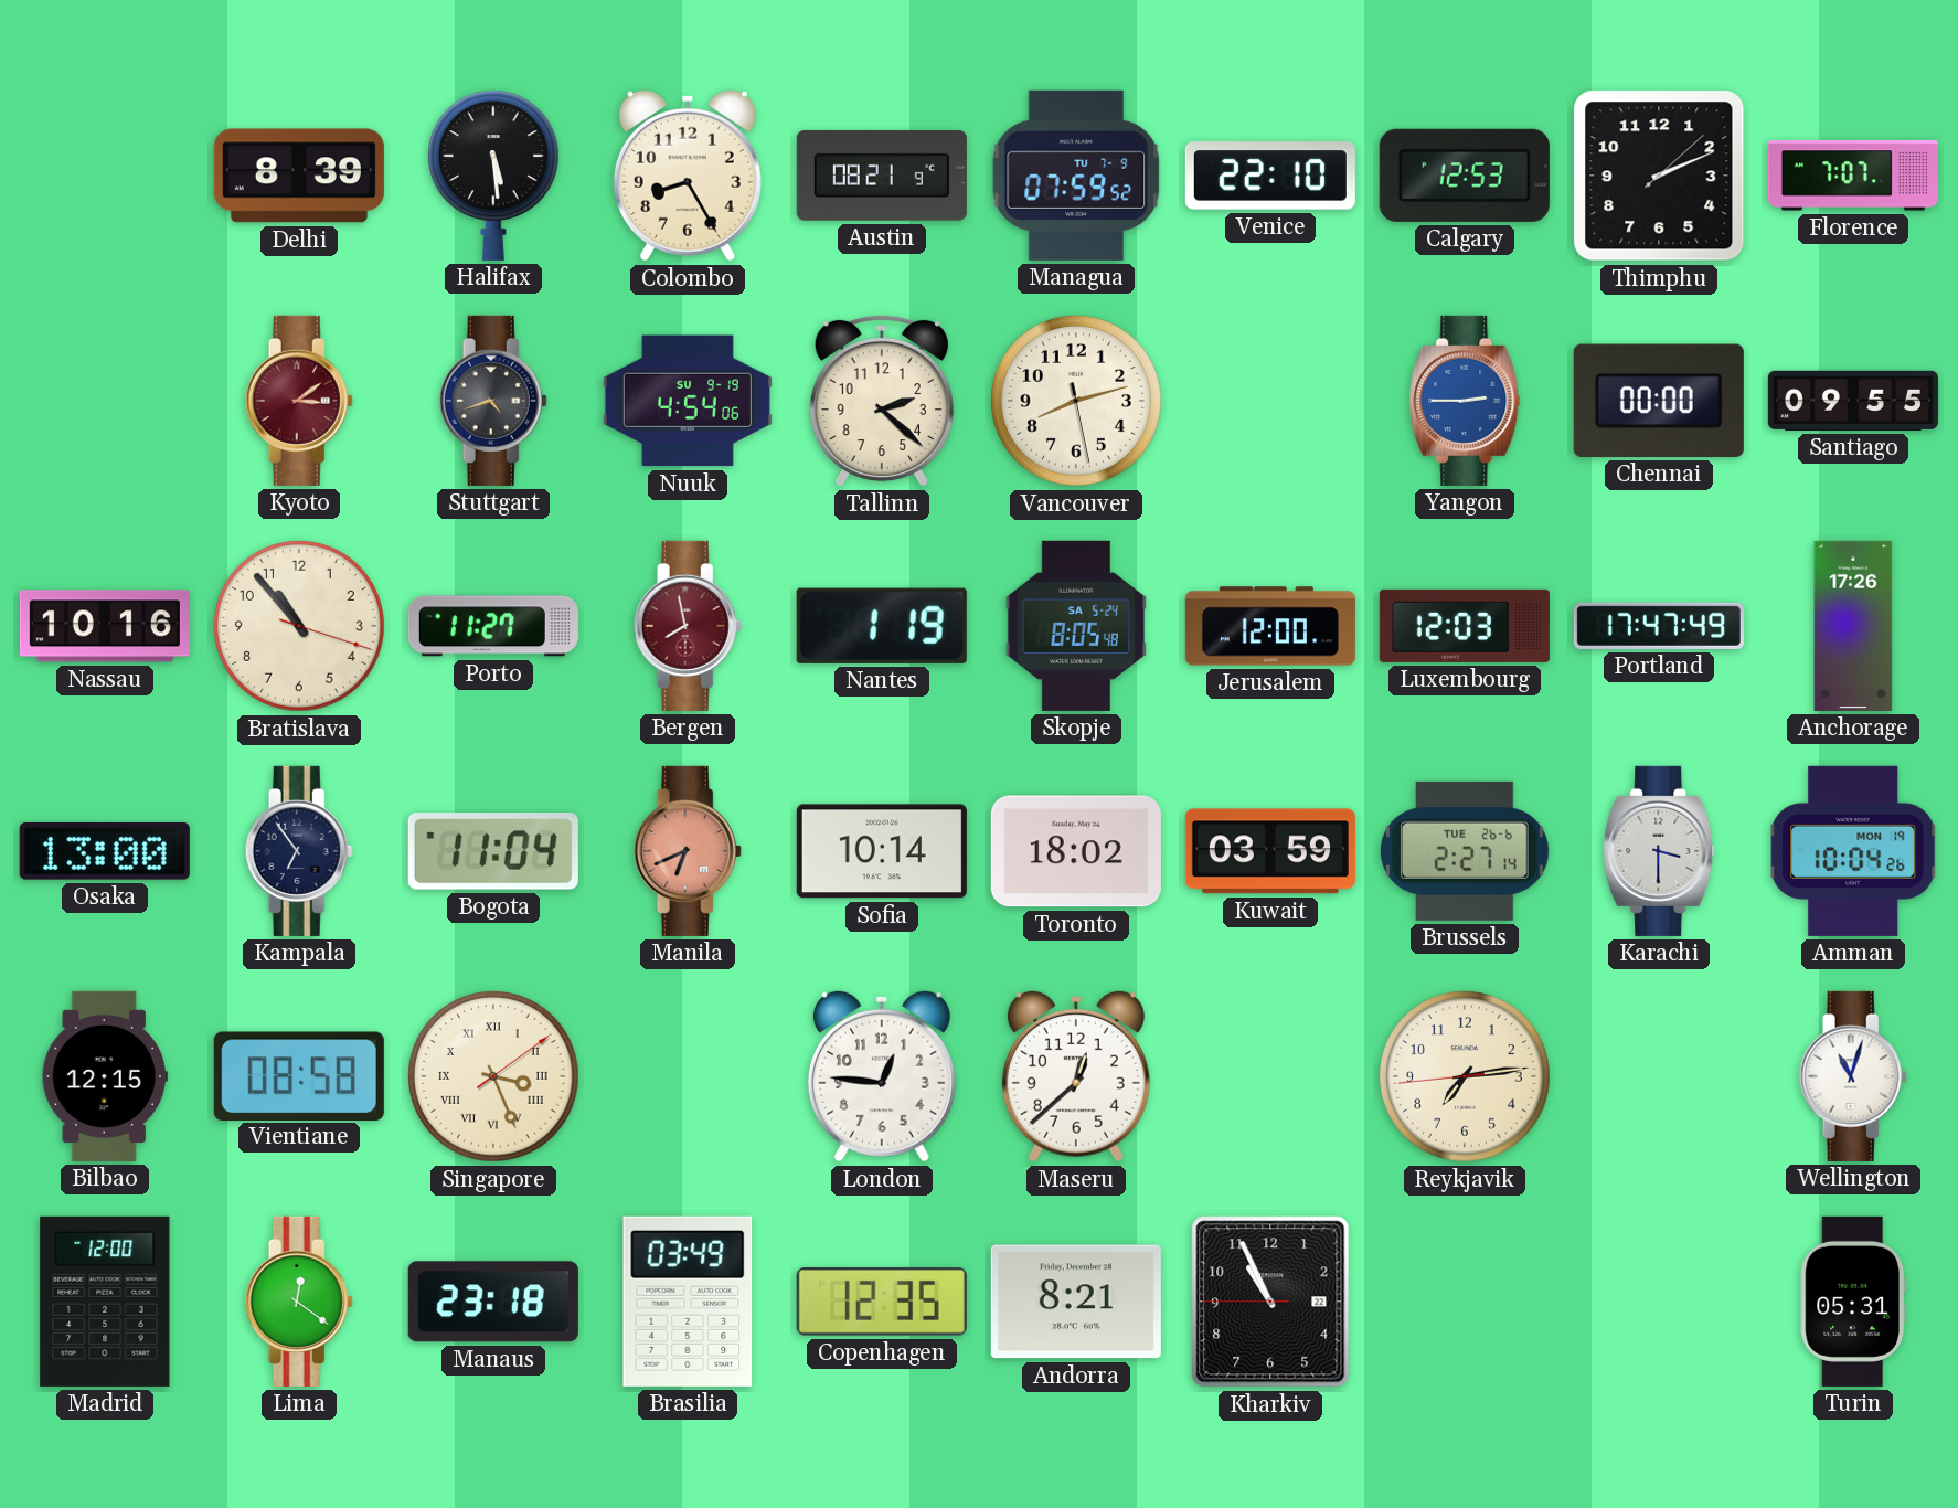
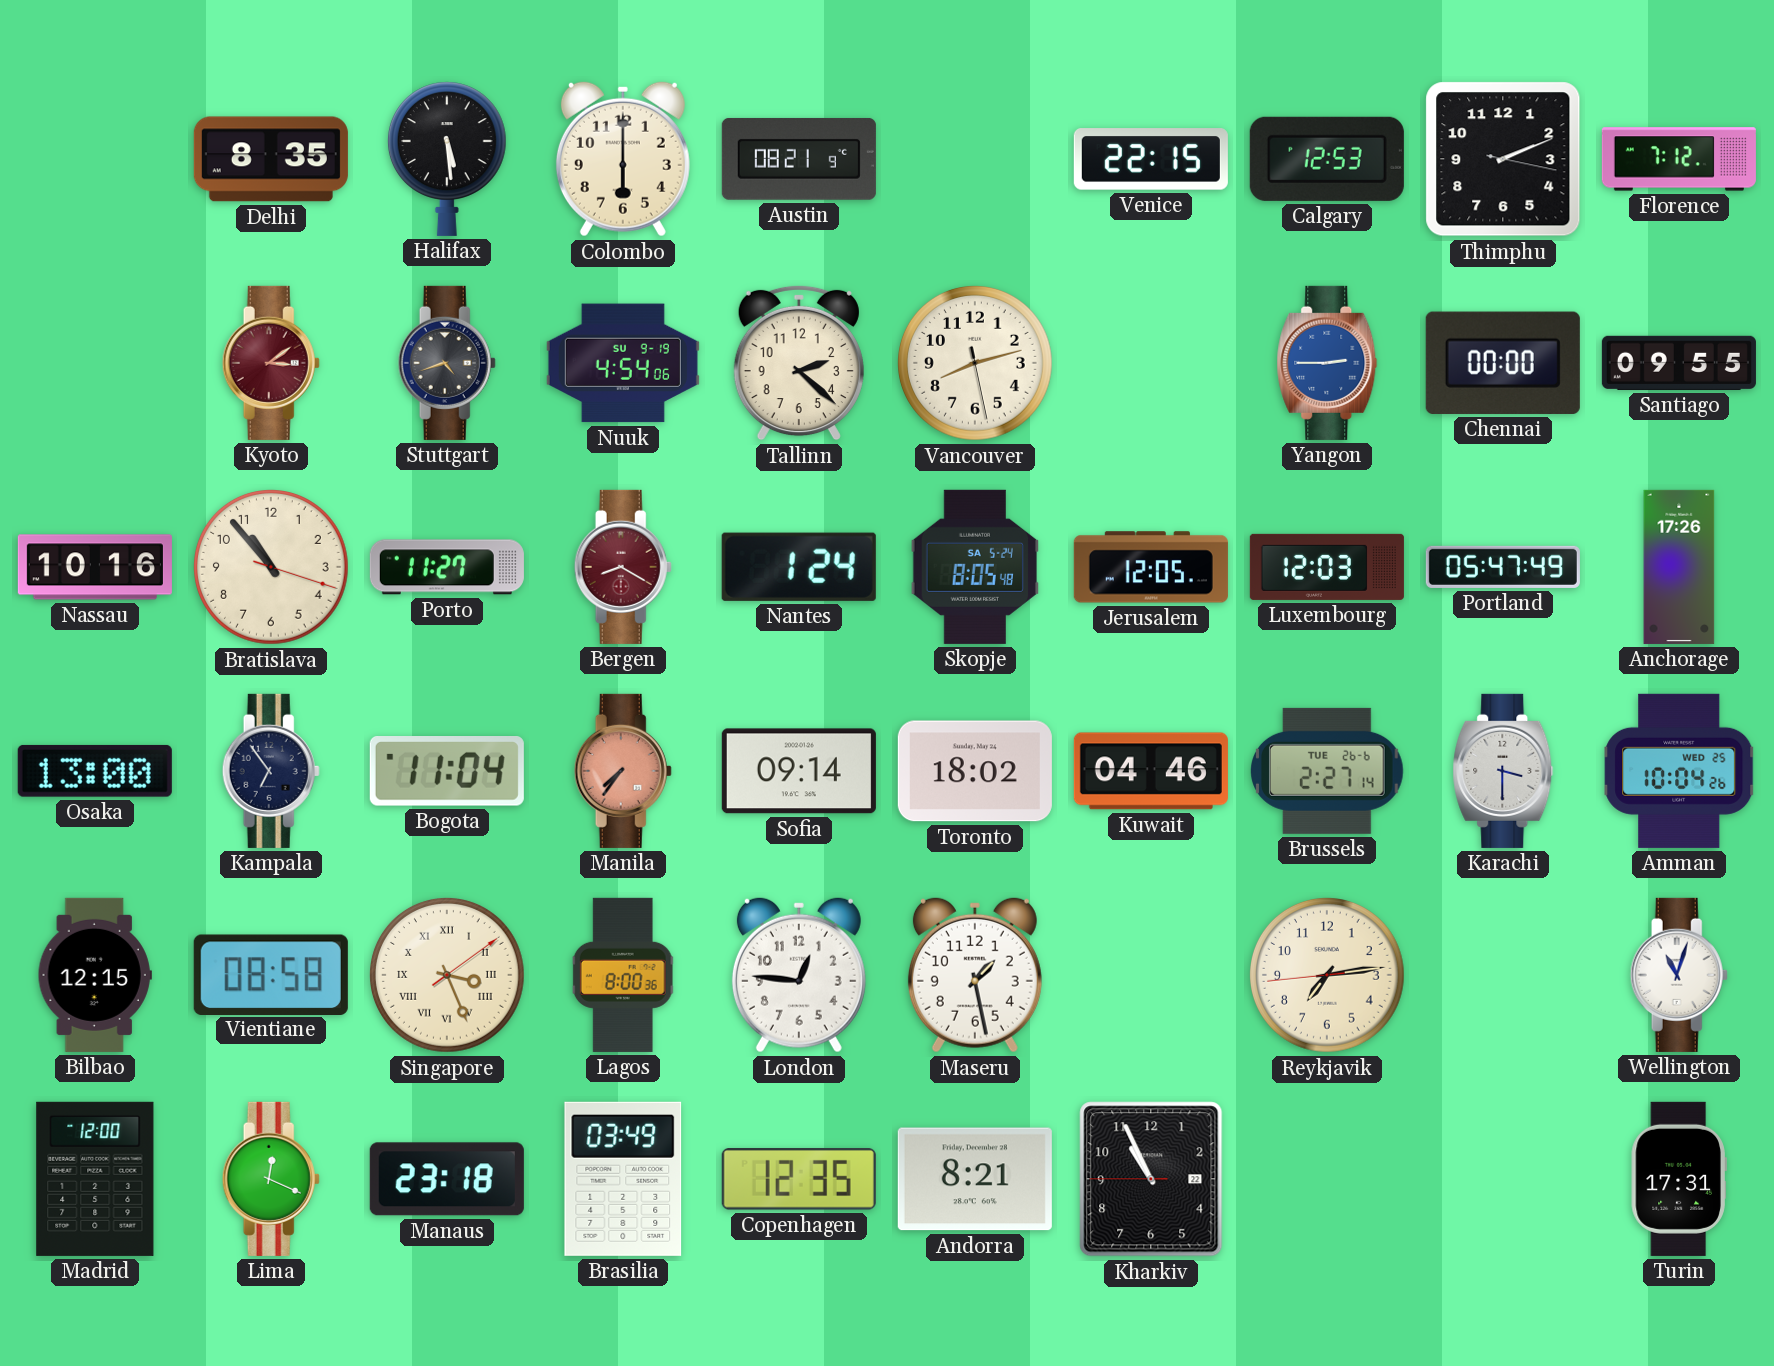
Delhi: 8:39 -> 8:35
Colombo: 8:25 -> 6:00
Managua: 07:59 -> none
Venice: 22:10 -> 22:15
Thimphu: 2:11:08 -> 2:11:17
Florence: 7:07 -> 7:12
Bergen: 7:58 -> 8:20
Nantes: 1:19 -> 1:24
Jerusalem: 12:00 -> 12:05
Portland: 17:47 -> 05:47
Manila: 6:41 -> 7:36
Sofia: 10:14 -> 09:14
Kuwait: 03:59 -> 04:46
Amman date: MON 19 -> WED 25
Lagos: none -> 8:00
Maseru: 12:38 -> 1:28
Lima: 12:21 -> 12:19
Turin: 05:31 -> 17:31
